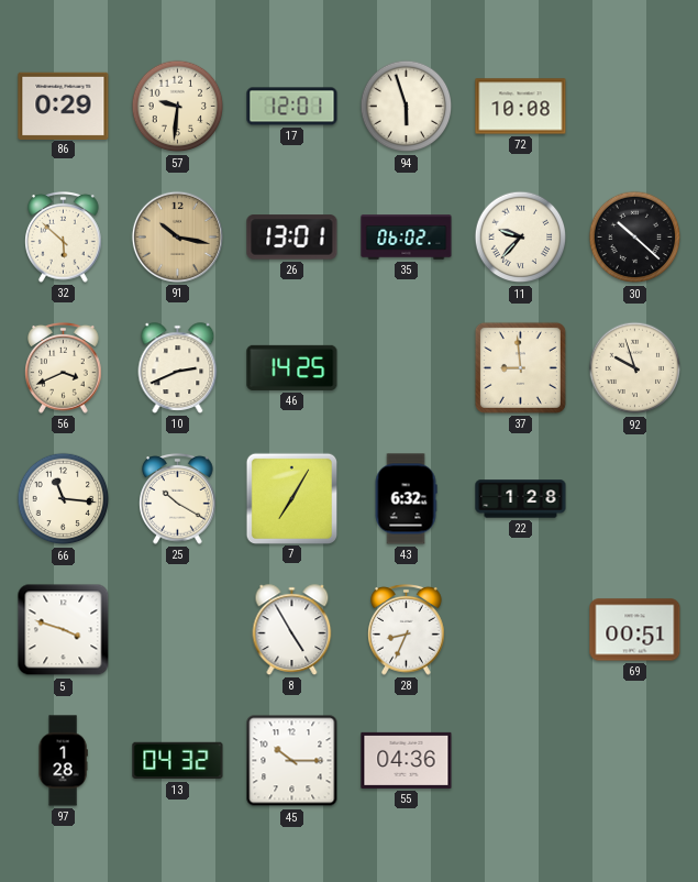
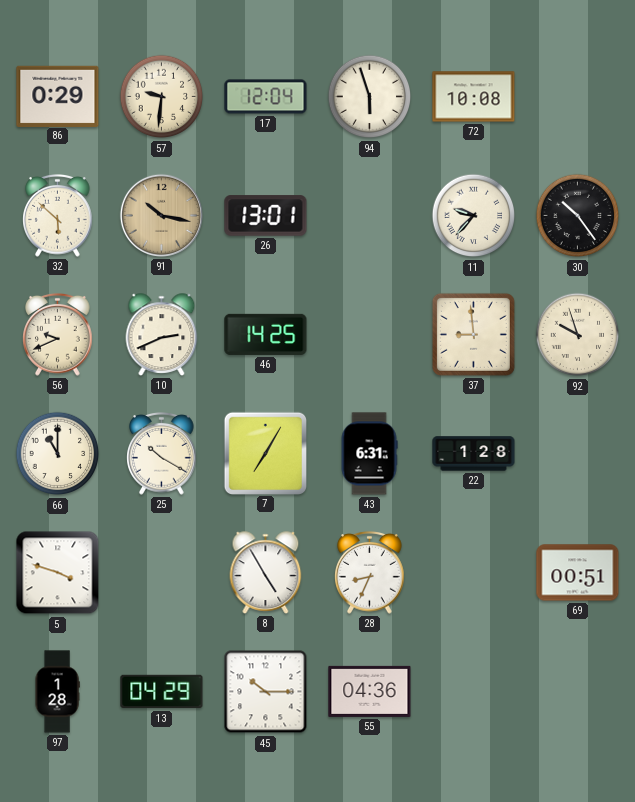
17: 12:01 -> 12:04
35: 06:02 -> none
30: 10:22 -> 10:24
56: 3:41 -> 9:41
66: 11:16 -> 11:00
43: 6:32 -> 6:31
13: 04:32 -> 04:29
